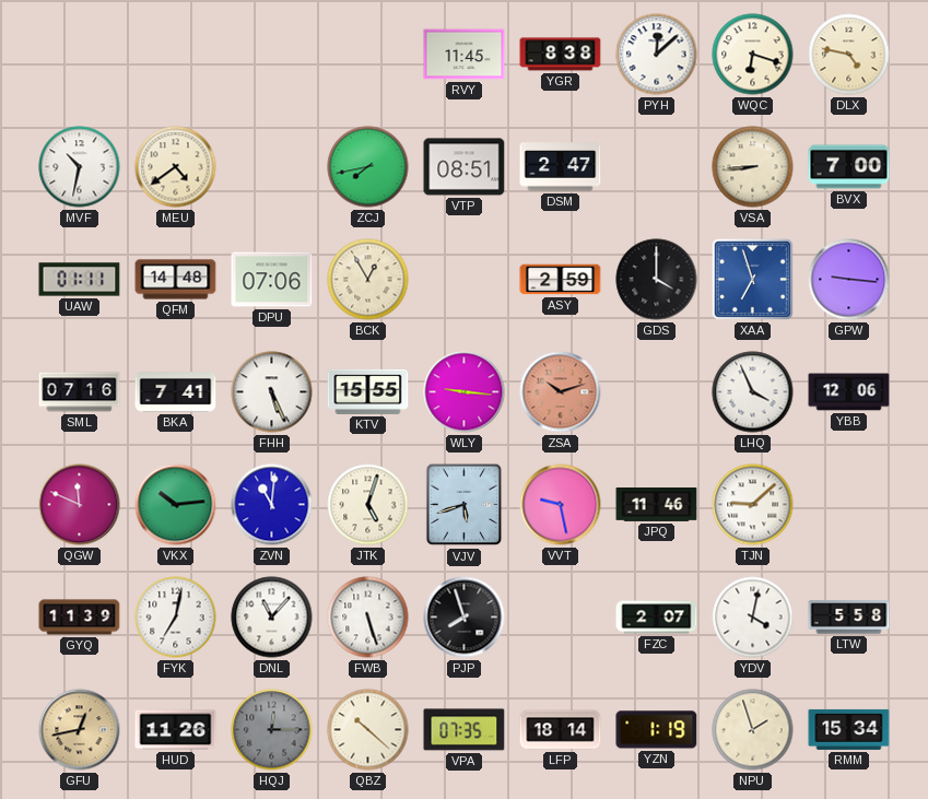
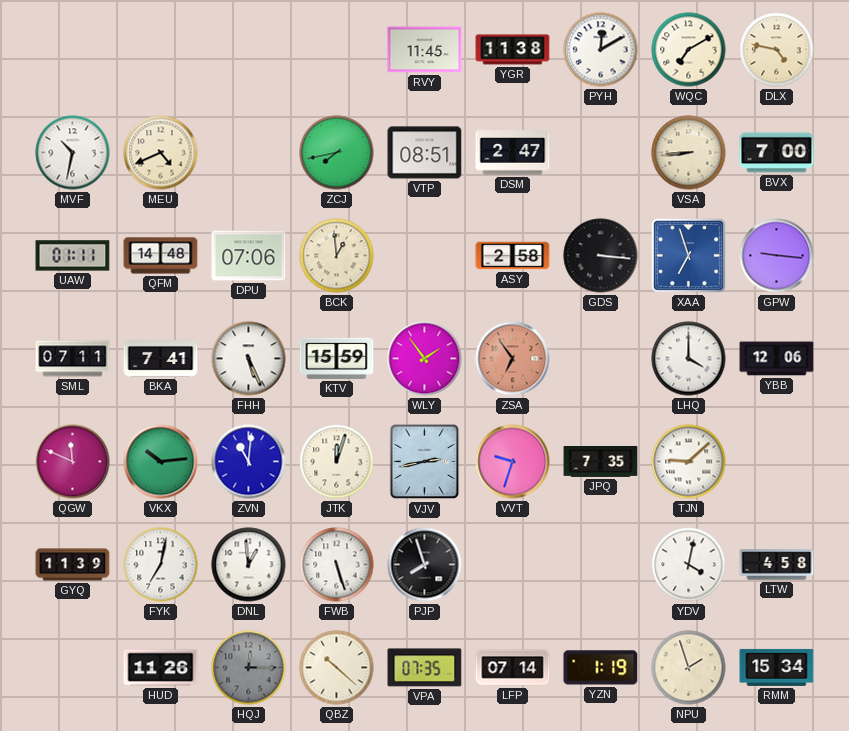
YGR: 8:38 -> 11:38
PYH: 12:08 -> 12:10
WQC: 6:18 -> 7:10
MEU: 4:39 -> 4:41
BCK: 12:55 -> 12:59
ASY: 2:59 -> 2:58
GDS: 4:00 -> 3:16
SML: 07:16 -> 07:11
KTV: 15:55 -> 15:59
WLY: 9:16 -> 1:54
ZSA: 10:12 -> 6:54
LHQ: 3:56 -> 4:00
JTK: 5:03 -> 12:03
VJV: 5:42 -> 2:43
VVT: 9:28 -> 9:33
JPQ: 11:46 -> 7:35
DNL: 11:07 -> 12:59
FZC: 2:07 -> none
LTW: 5:58 -> 4:58
GFU: 12:43 -> none
LFP: 18:14 -> 07:14
